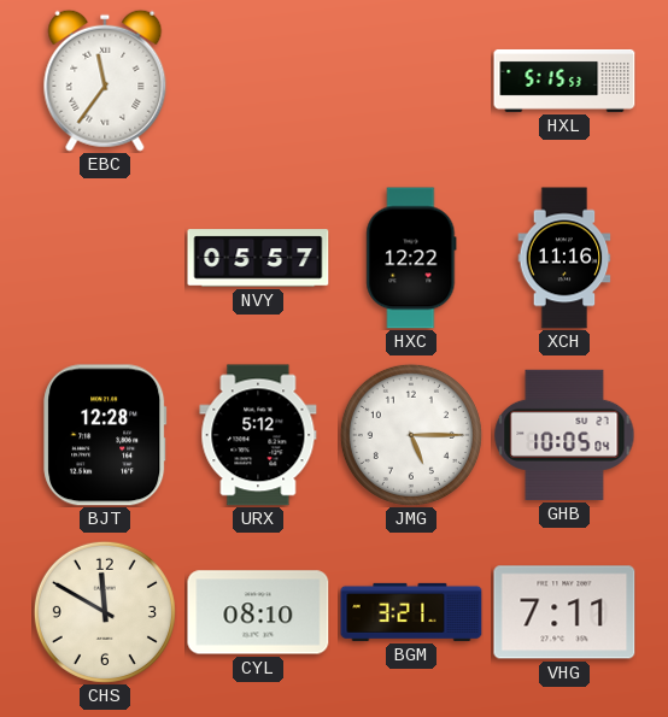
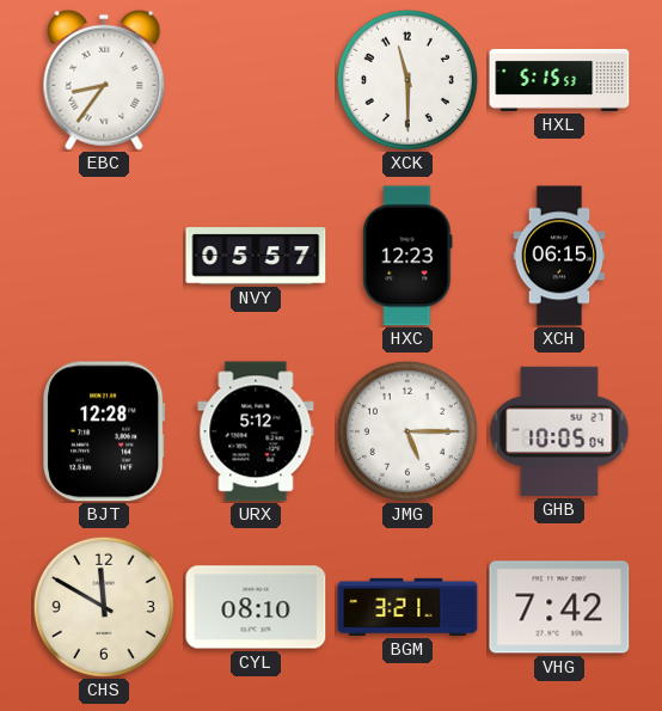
EBC: 11:36 -> 8:36
XCK: none -> 11:30
HXC: 12:22 -> 12:23
XCH: 11:16 -> 06:15
VHG: 7:11 -> 7:42
